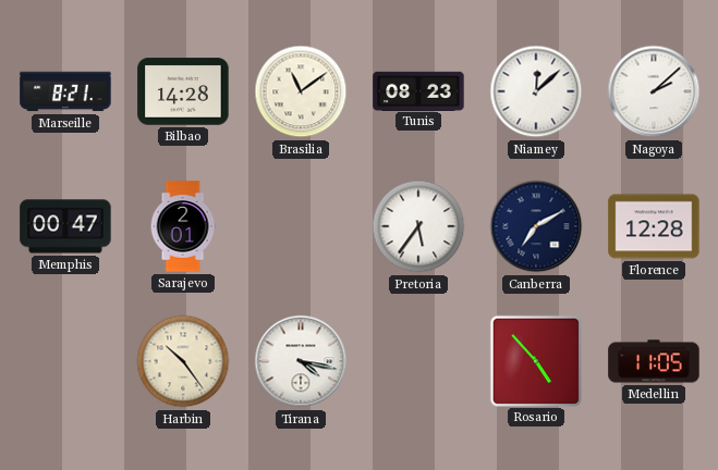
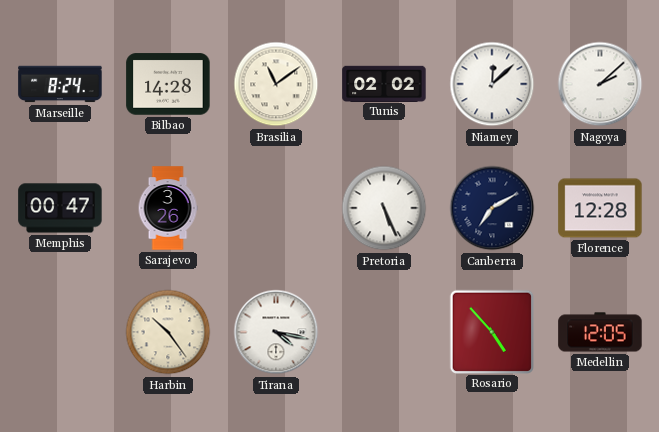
Marseille: 8:21 -> 8:24
Tunis: 08:23 -> 02:02
Sarajevo: 2:01 -> 3:26
Pretoria: 5:36 -> 5:26
Medellin: 11:05 -> 12:05
